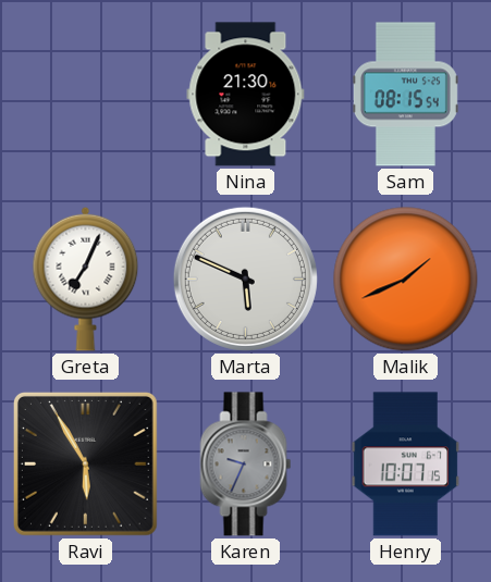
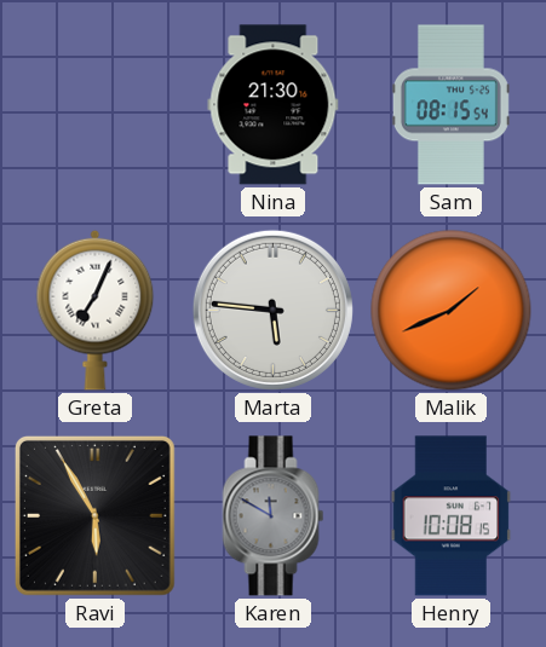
Marta: 5:49 -> 5:46
Karen: 9:34 -> 11:50
Henry: 10:07 -> 10:08
